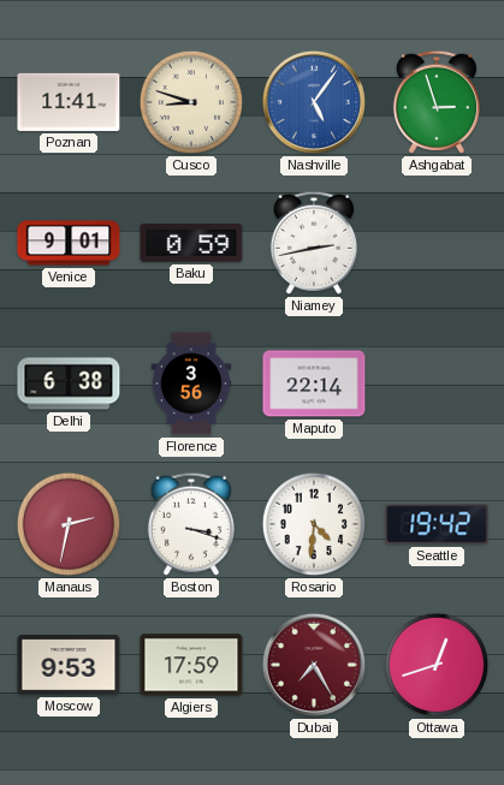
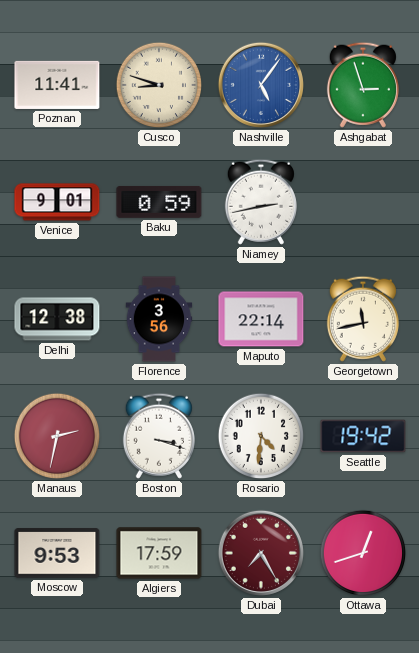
Delhi: 6:38 -> 12:38
Georgetown: none -> 11:43
